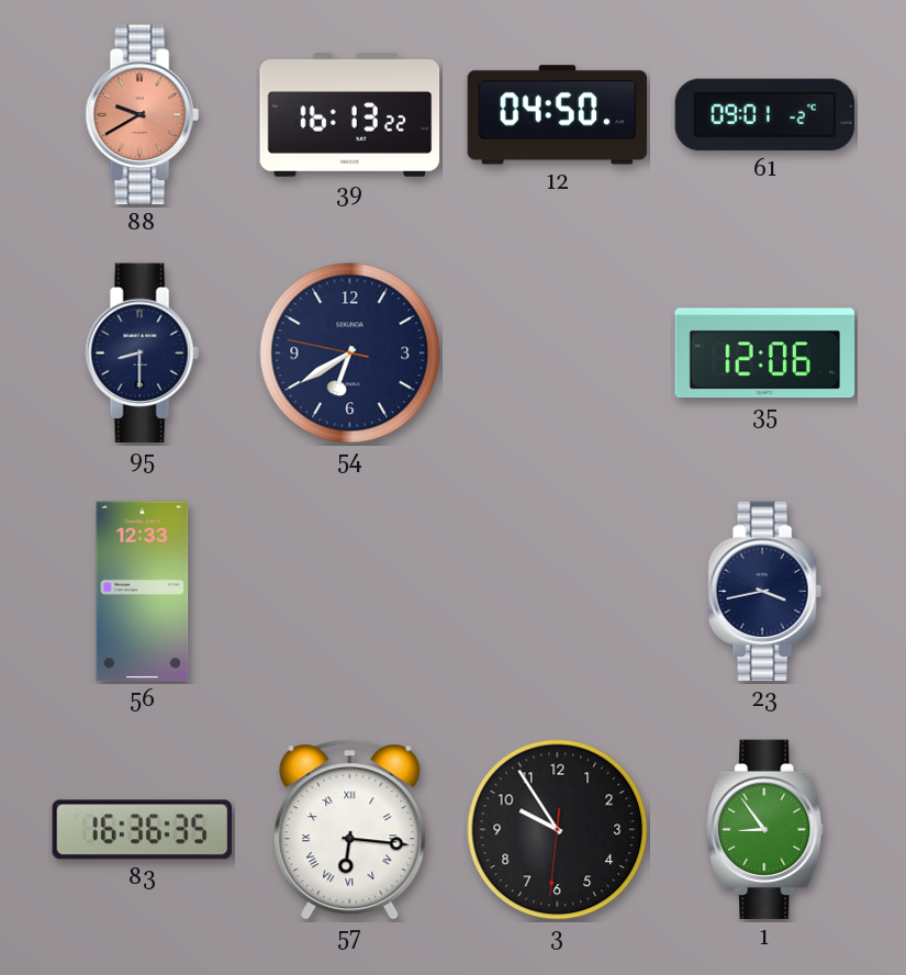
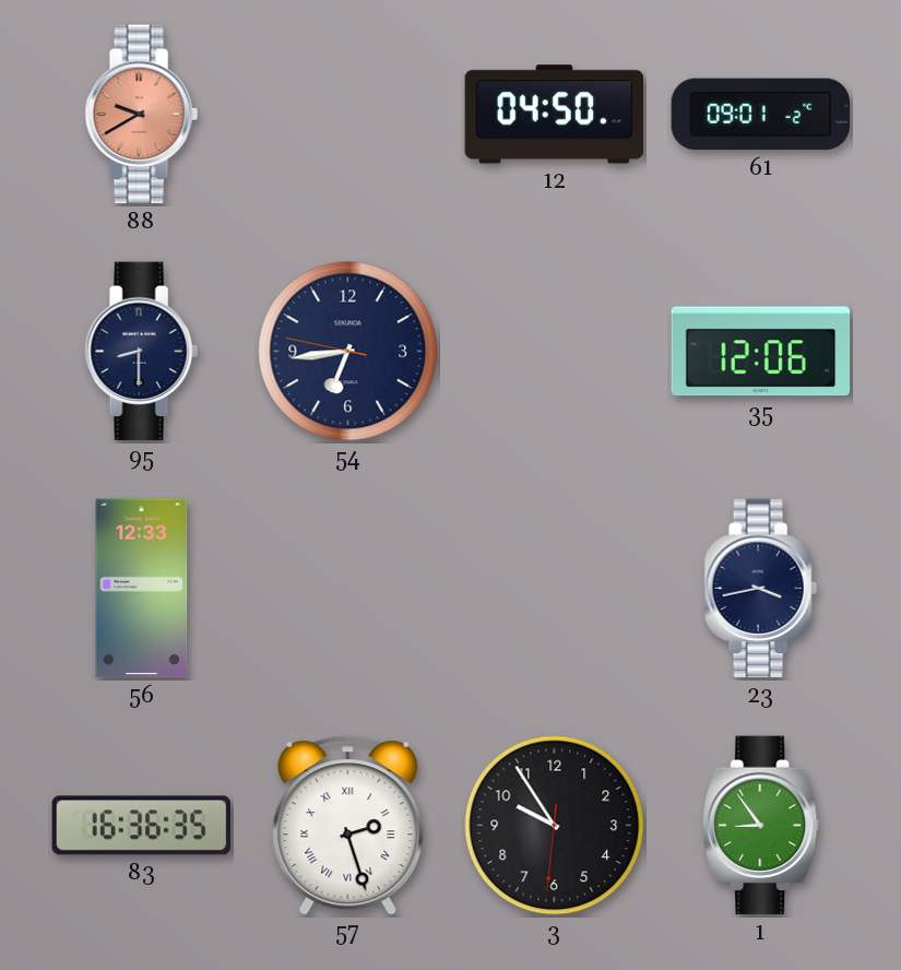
39: 16:13 -> none
54: 6:39 -> 6:43
57: 6:16 -> 2:27
